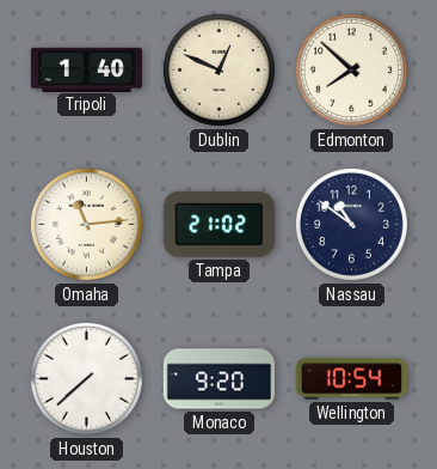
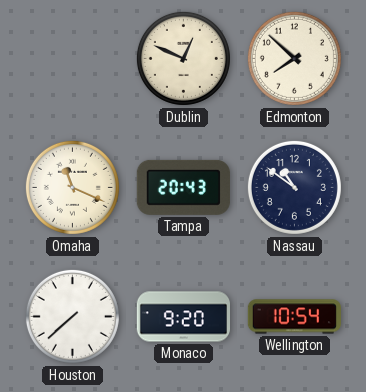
Tripoli: 1:40 -> none
Omaha: 11:14 -> 11:19
Tampa: 21:02 -> 20:43
